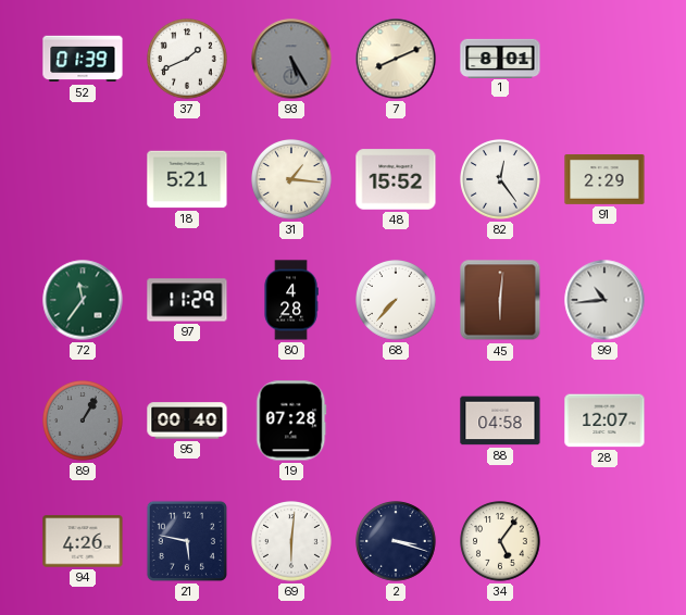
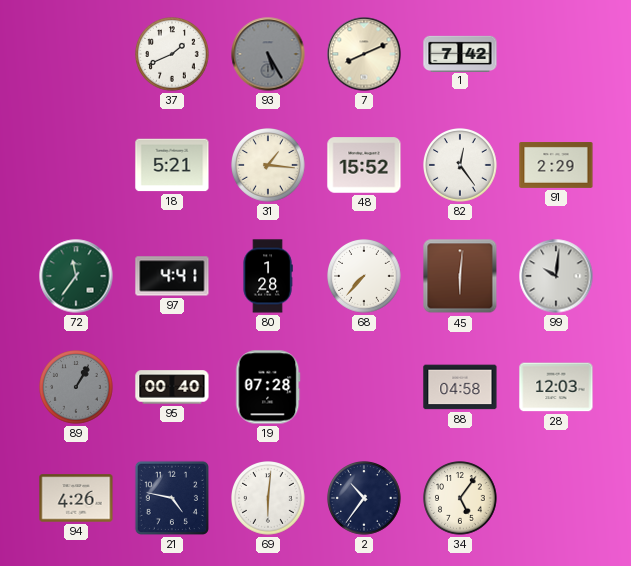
52: 01:39 -> none
1: 8:01 -> 7:42
97: 11:29 -> 4:41
80: 4:28 -> 1:28
99: 10:44 -> 10:01
28: 12:07 -> 12:03
21: 5:47 -> 4:47
2: 3:18 -> 10:36
